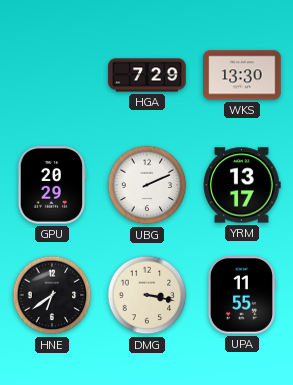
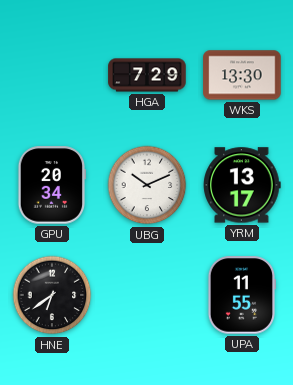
GPU: 20:29 -> 20:34
UBG: 2:11 -> 10:11
DMG: 3:17 -> none
